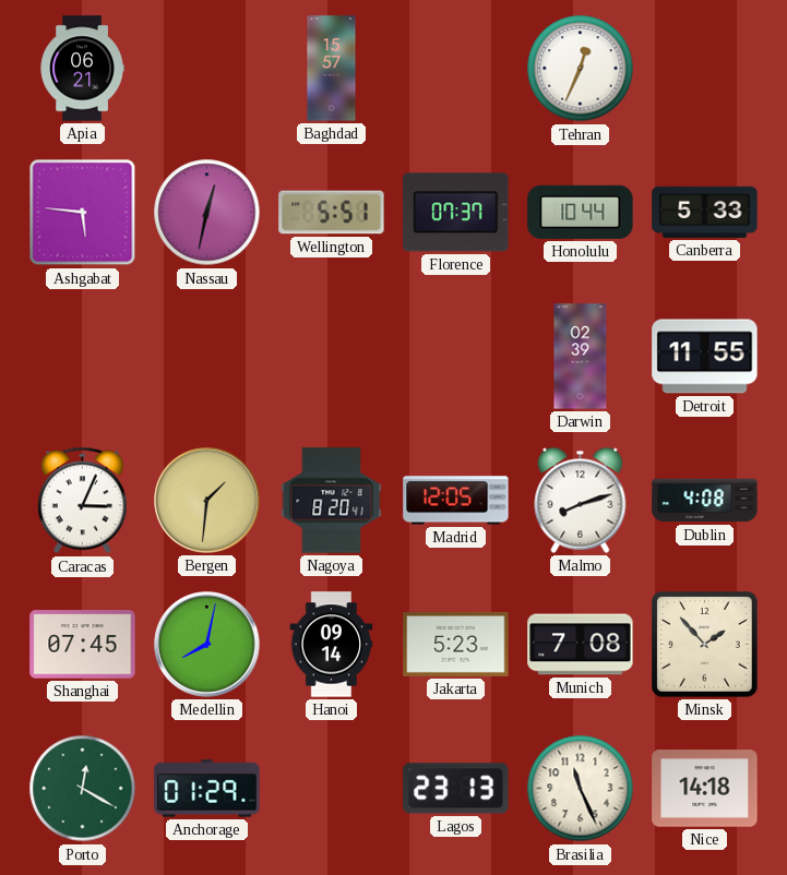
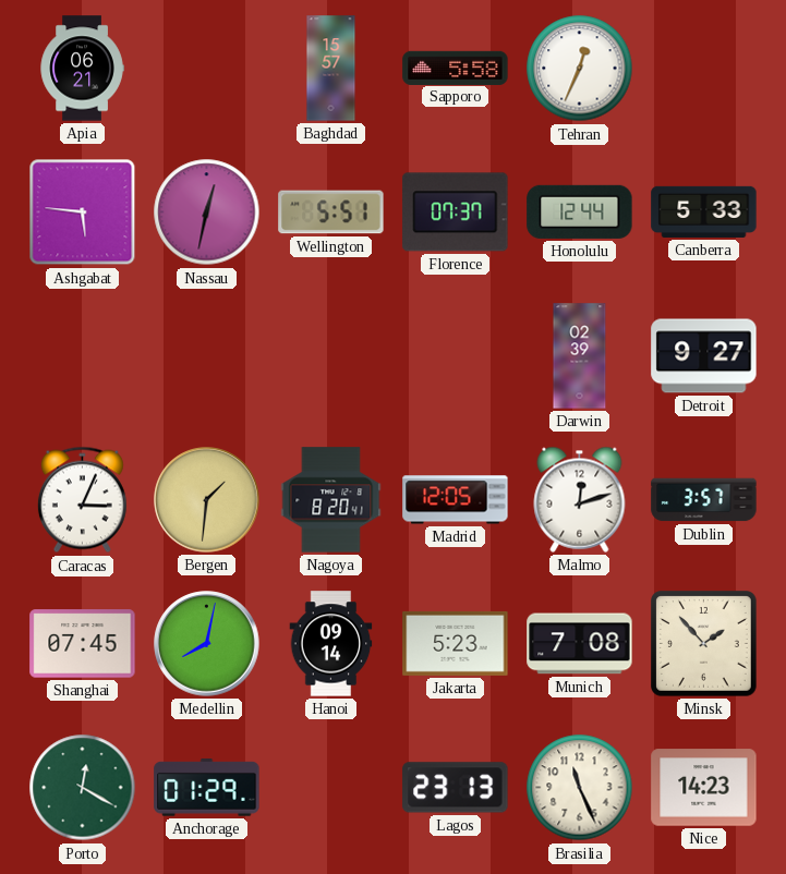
Sapporo: none -> 5:58
Honolulu: 10:44 -> 12:44
Detroit: 11:55 -> 9:27
Malmo: 8:12 -> 12:12
Dublin: 4:08 -> 3:57
Nice: 14:18 -> 14:23
